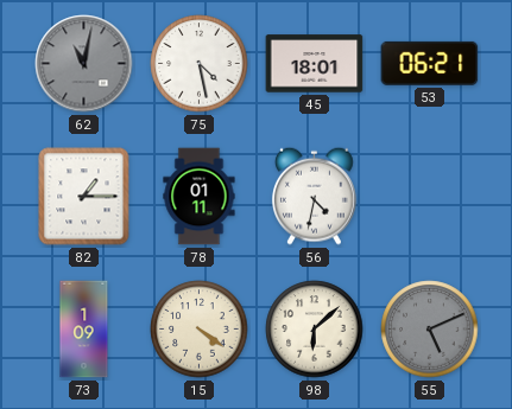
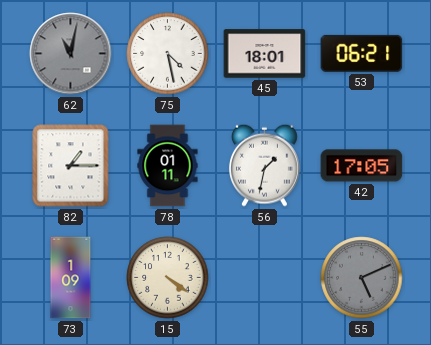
56: 4:32 -> 1:32
42: none -> 17:05
98: 6:08 -> none
